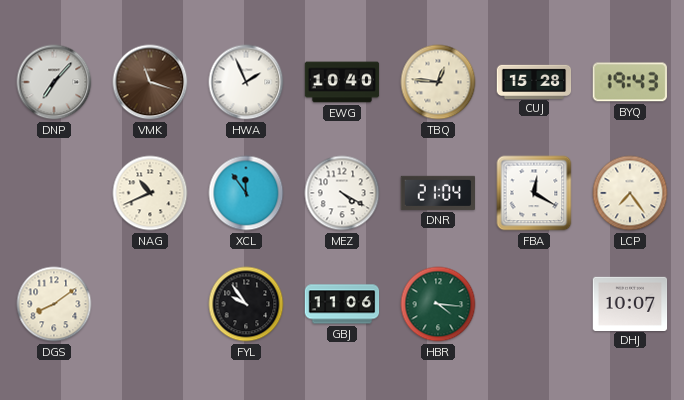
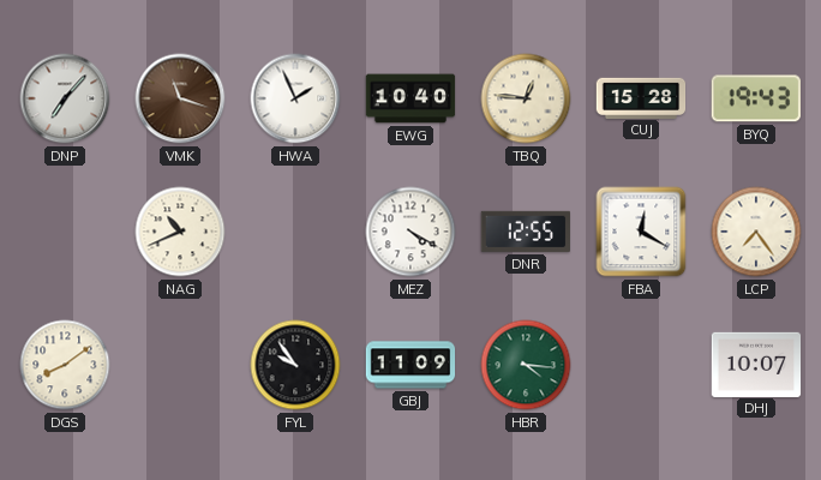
XCL: 11:54 -> none
DNR: 21:04 -> 12:55
GBJ: 11:06 -> 11:09
